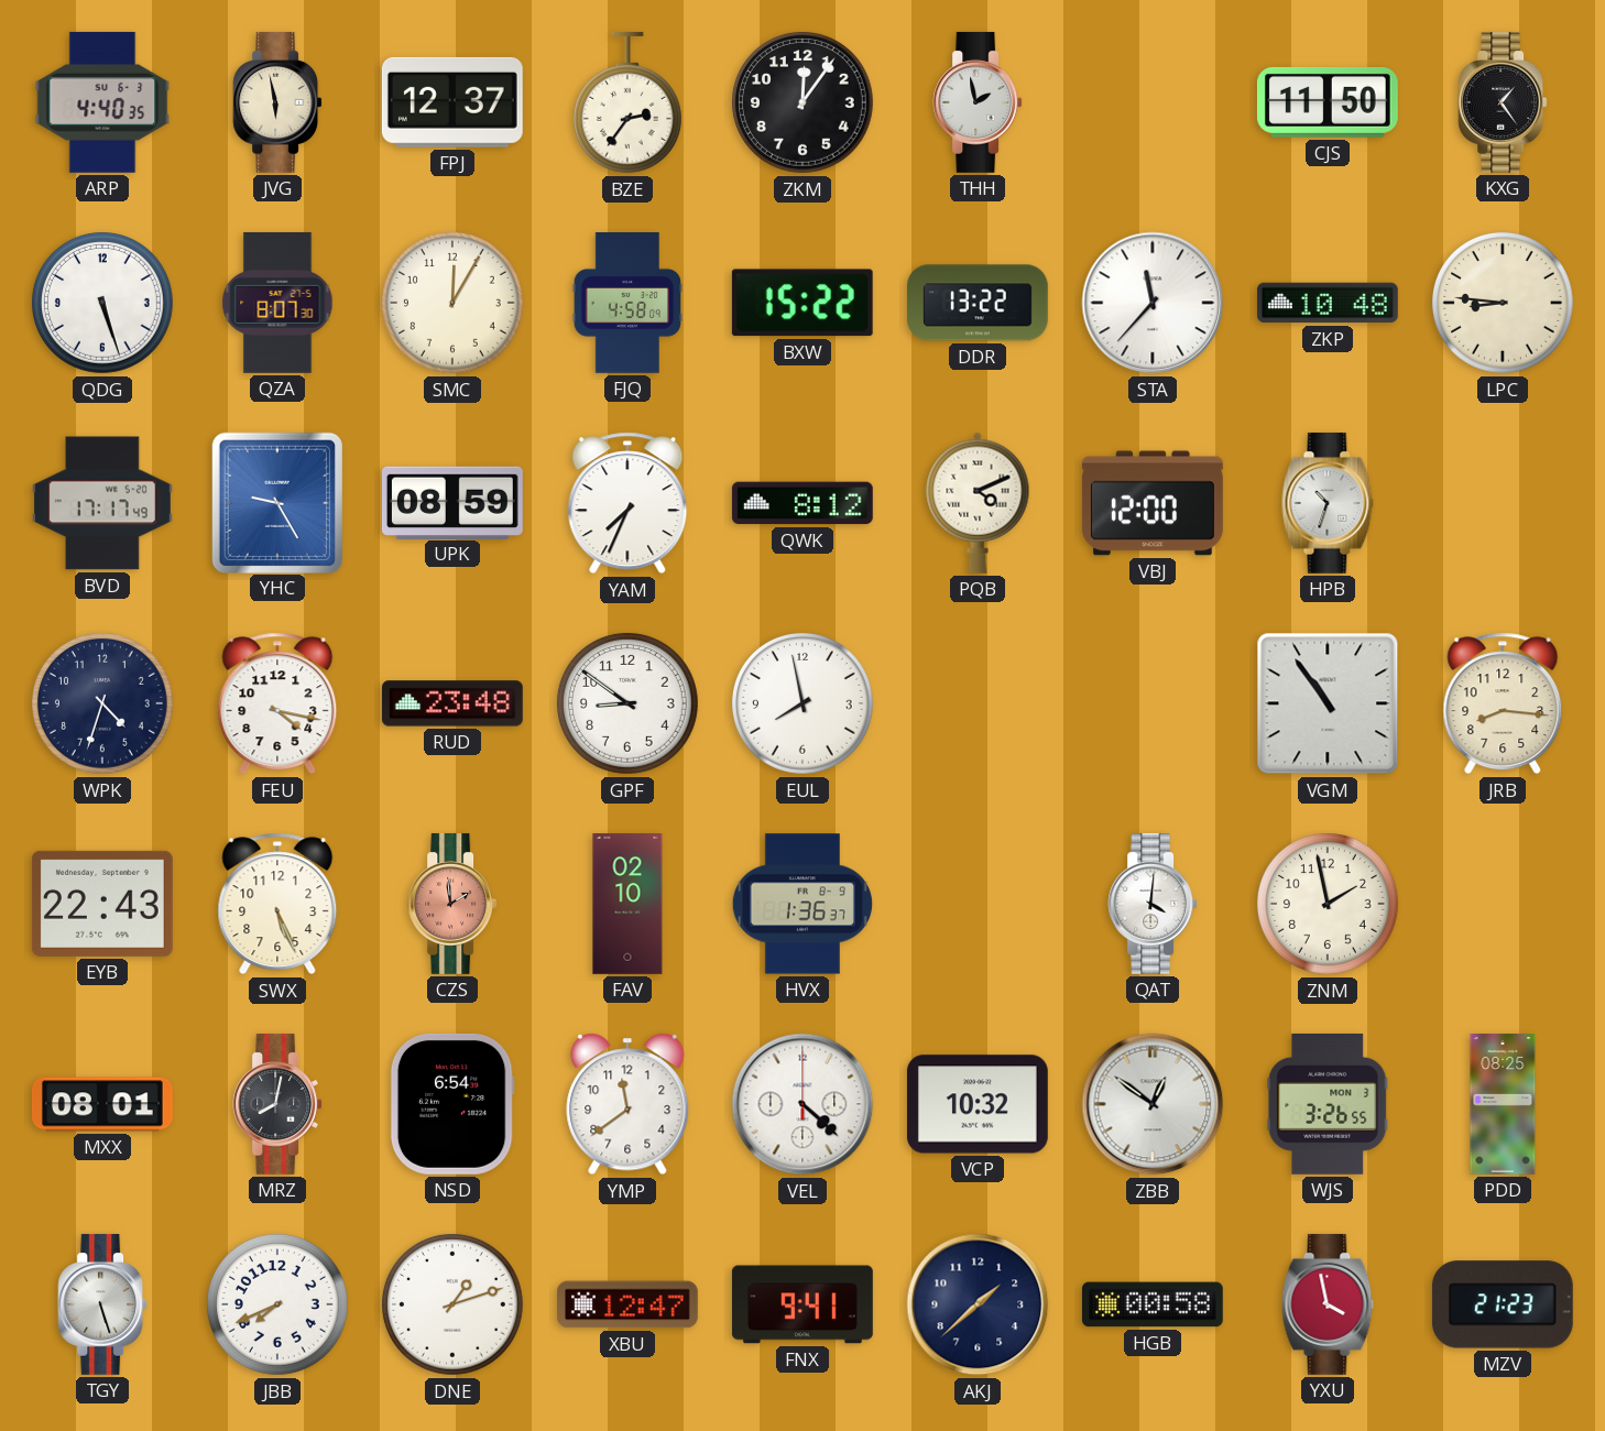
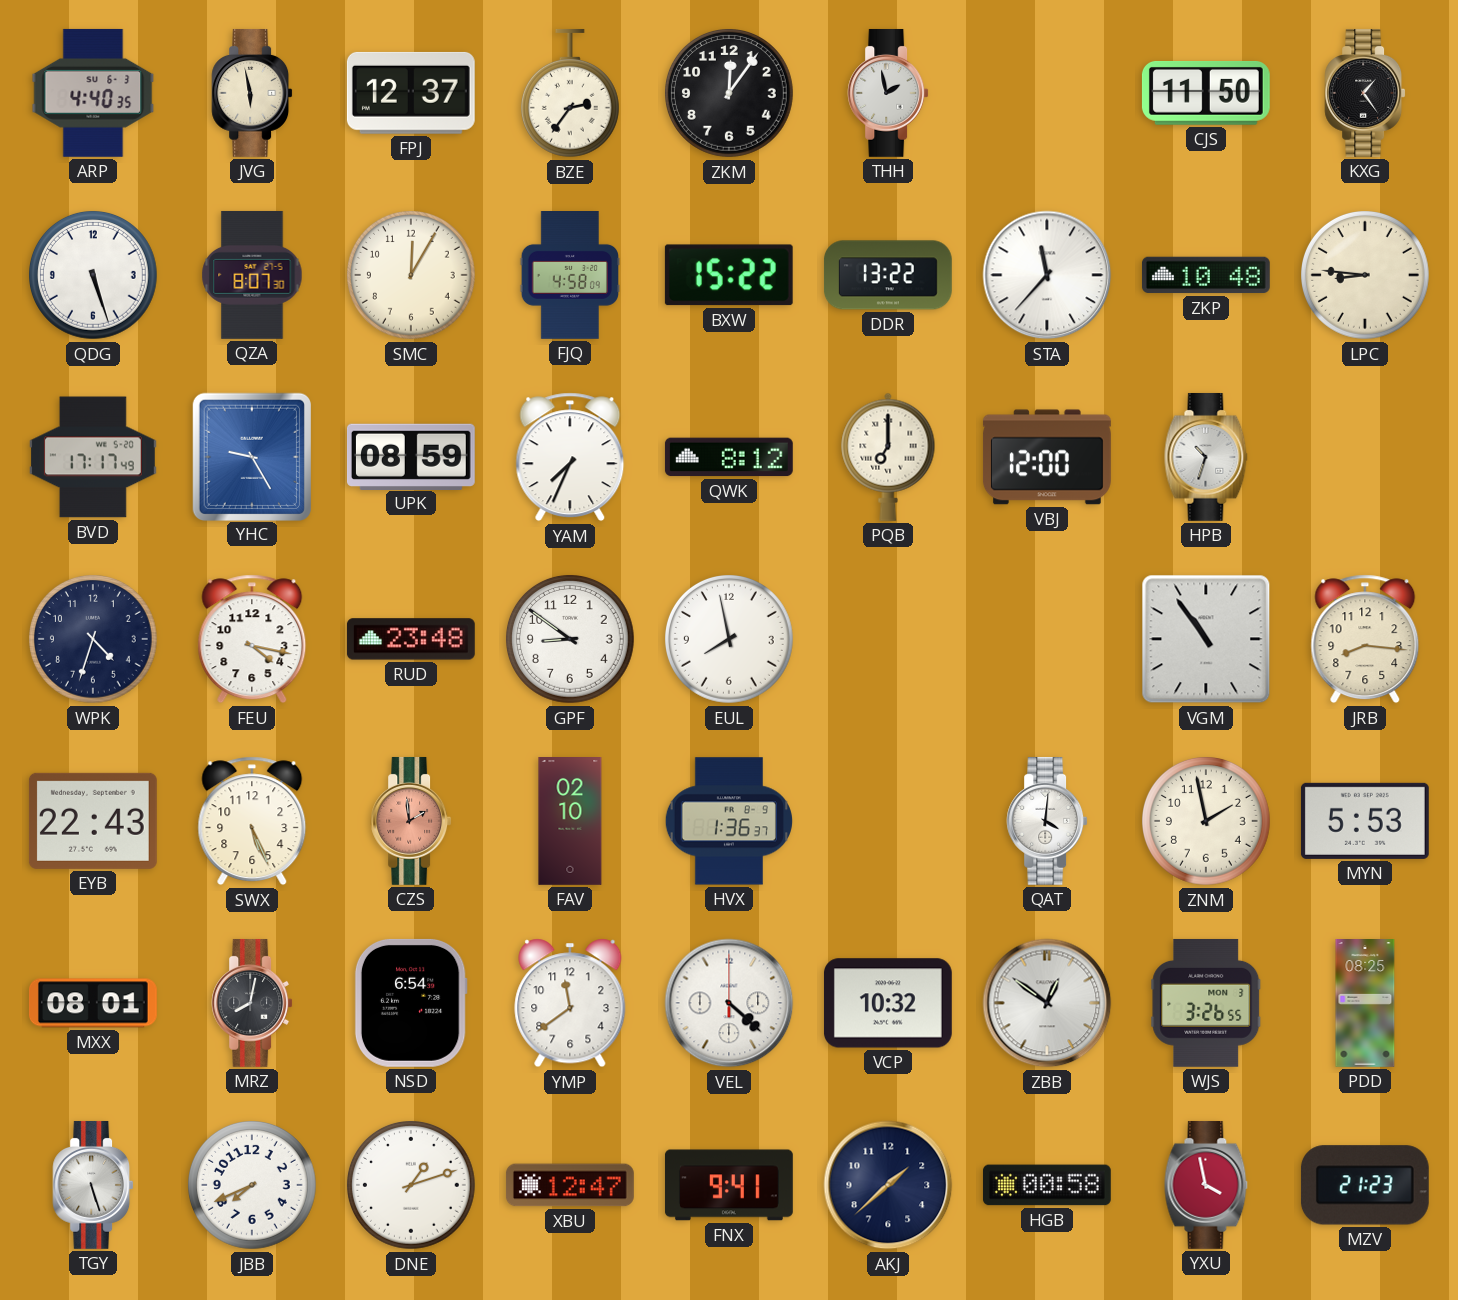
PQB: 4:11 -> 7:00
MYN: none -> 5:53
